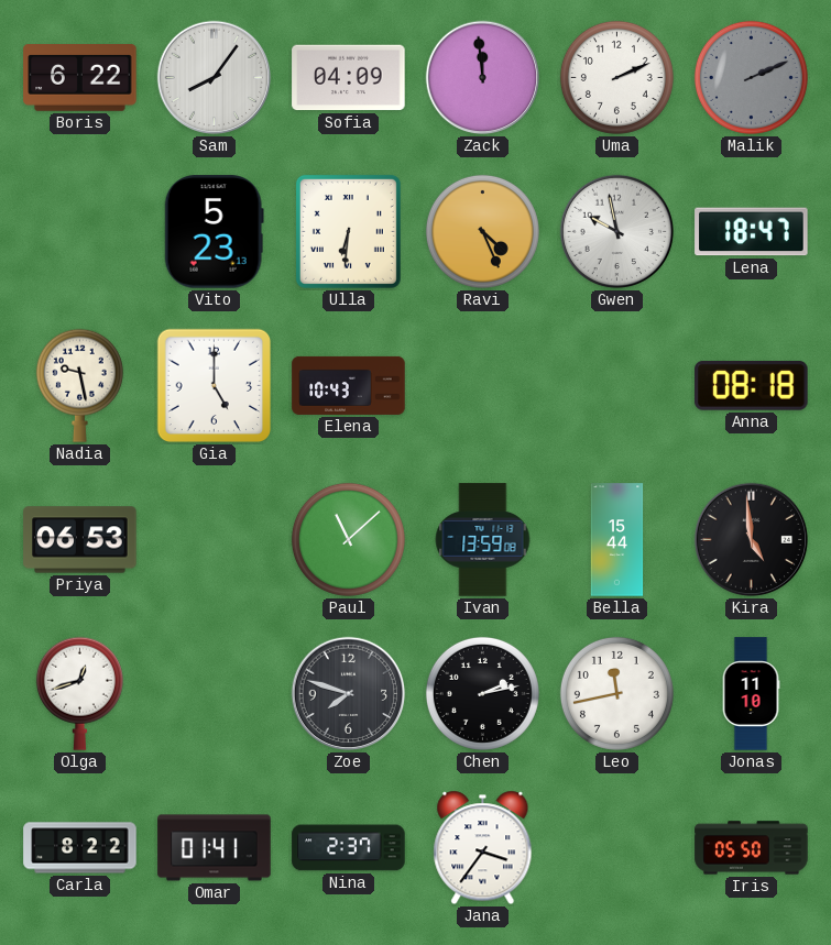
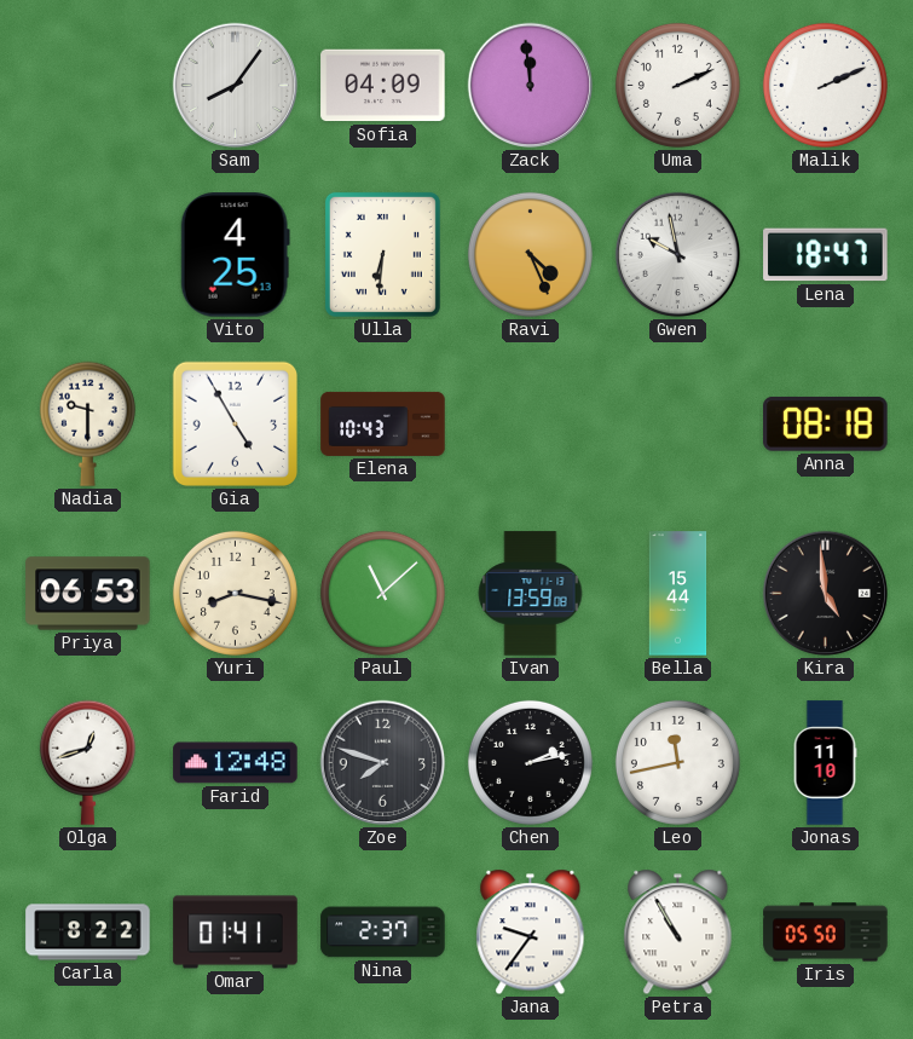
Boris: 6:22 -> none
Malik dial: grey -> white
Vito: 5:23 -> 4:25
Nadia: 9:28 -> 9:30
Gia: 5:00 -> 4:55
Yuri: none -> 8:17
Farid: none -> 12:48
Jana: 3:36 -> 9:36
Petra: none -> 10:55
